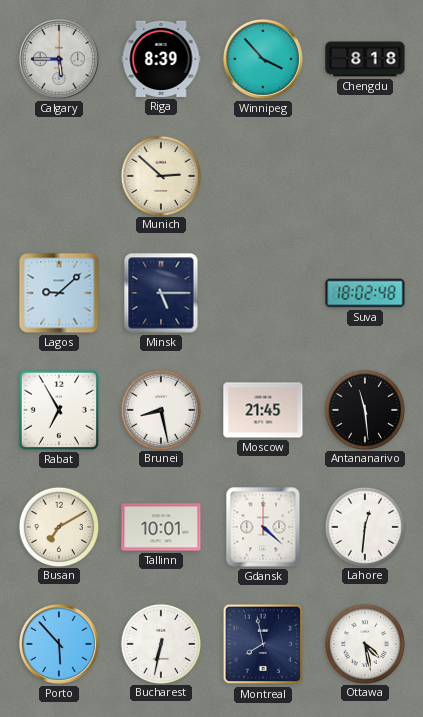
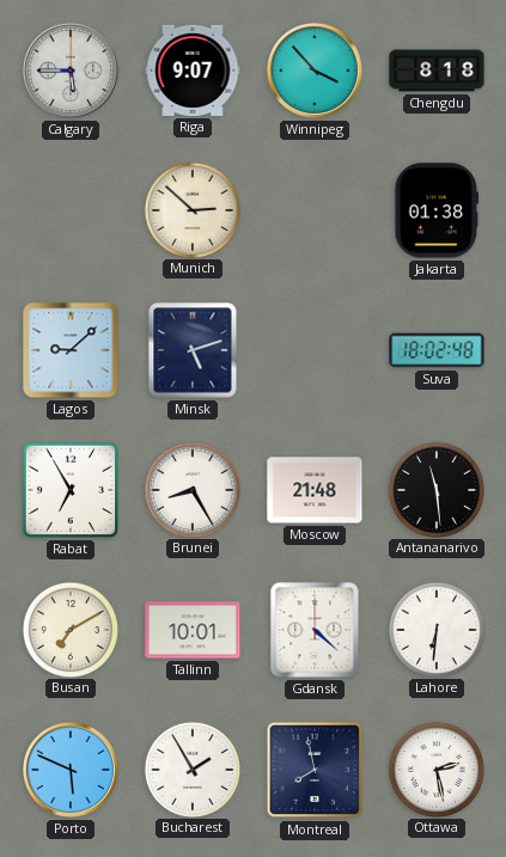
Riga: 8:39 -> 9:07
Jakarta: none -> 01:38
Minsk: 5:15 -> 5:12
Brunei: 8:28 -> 8:25
Moscow: 21:45 -> 21:48
Lahore: 12:31 -> 6:31
Porto: 5:53 -> 5:49
Bucharest: 6:32 -> 1:55
Ottawa: 4:28 -> 2:28
